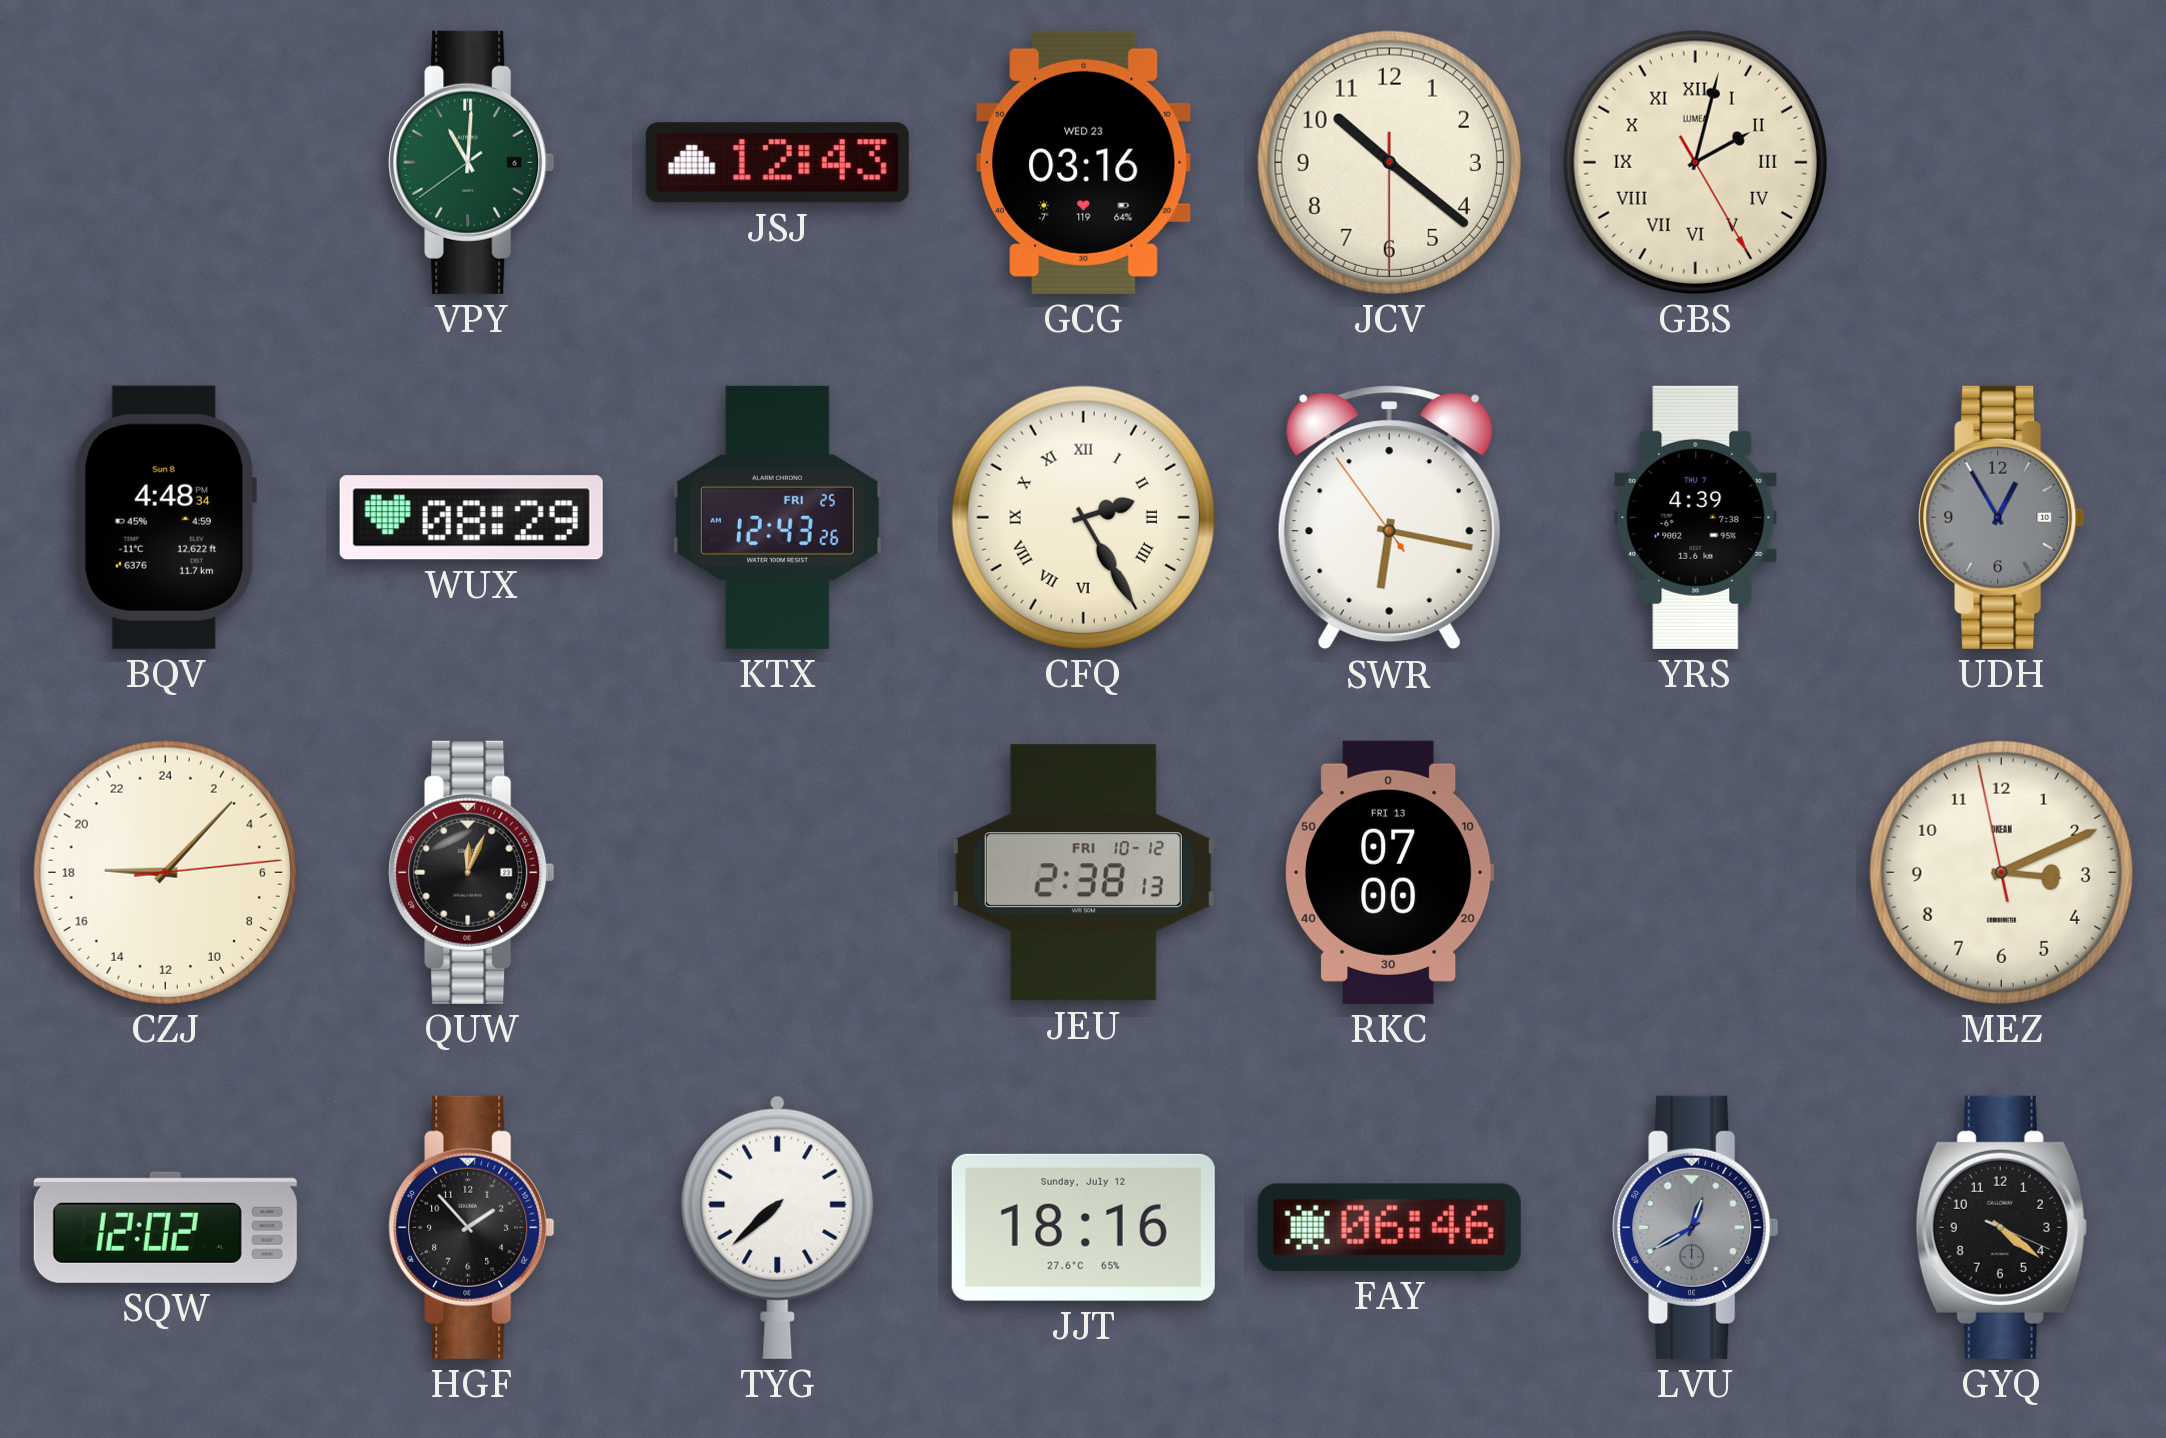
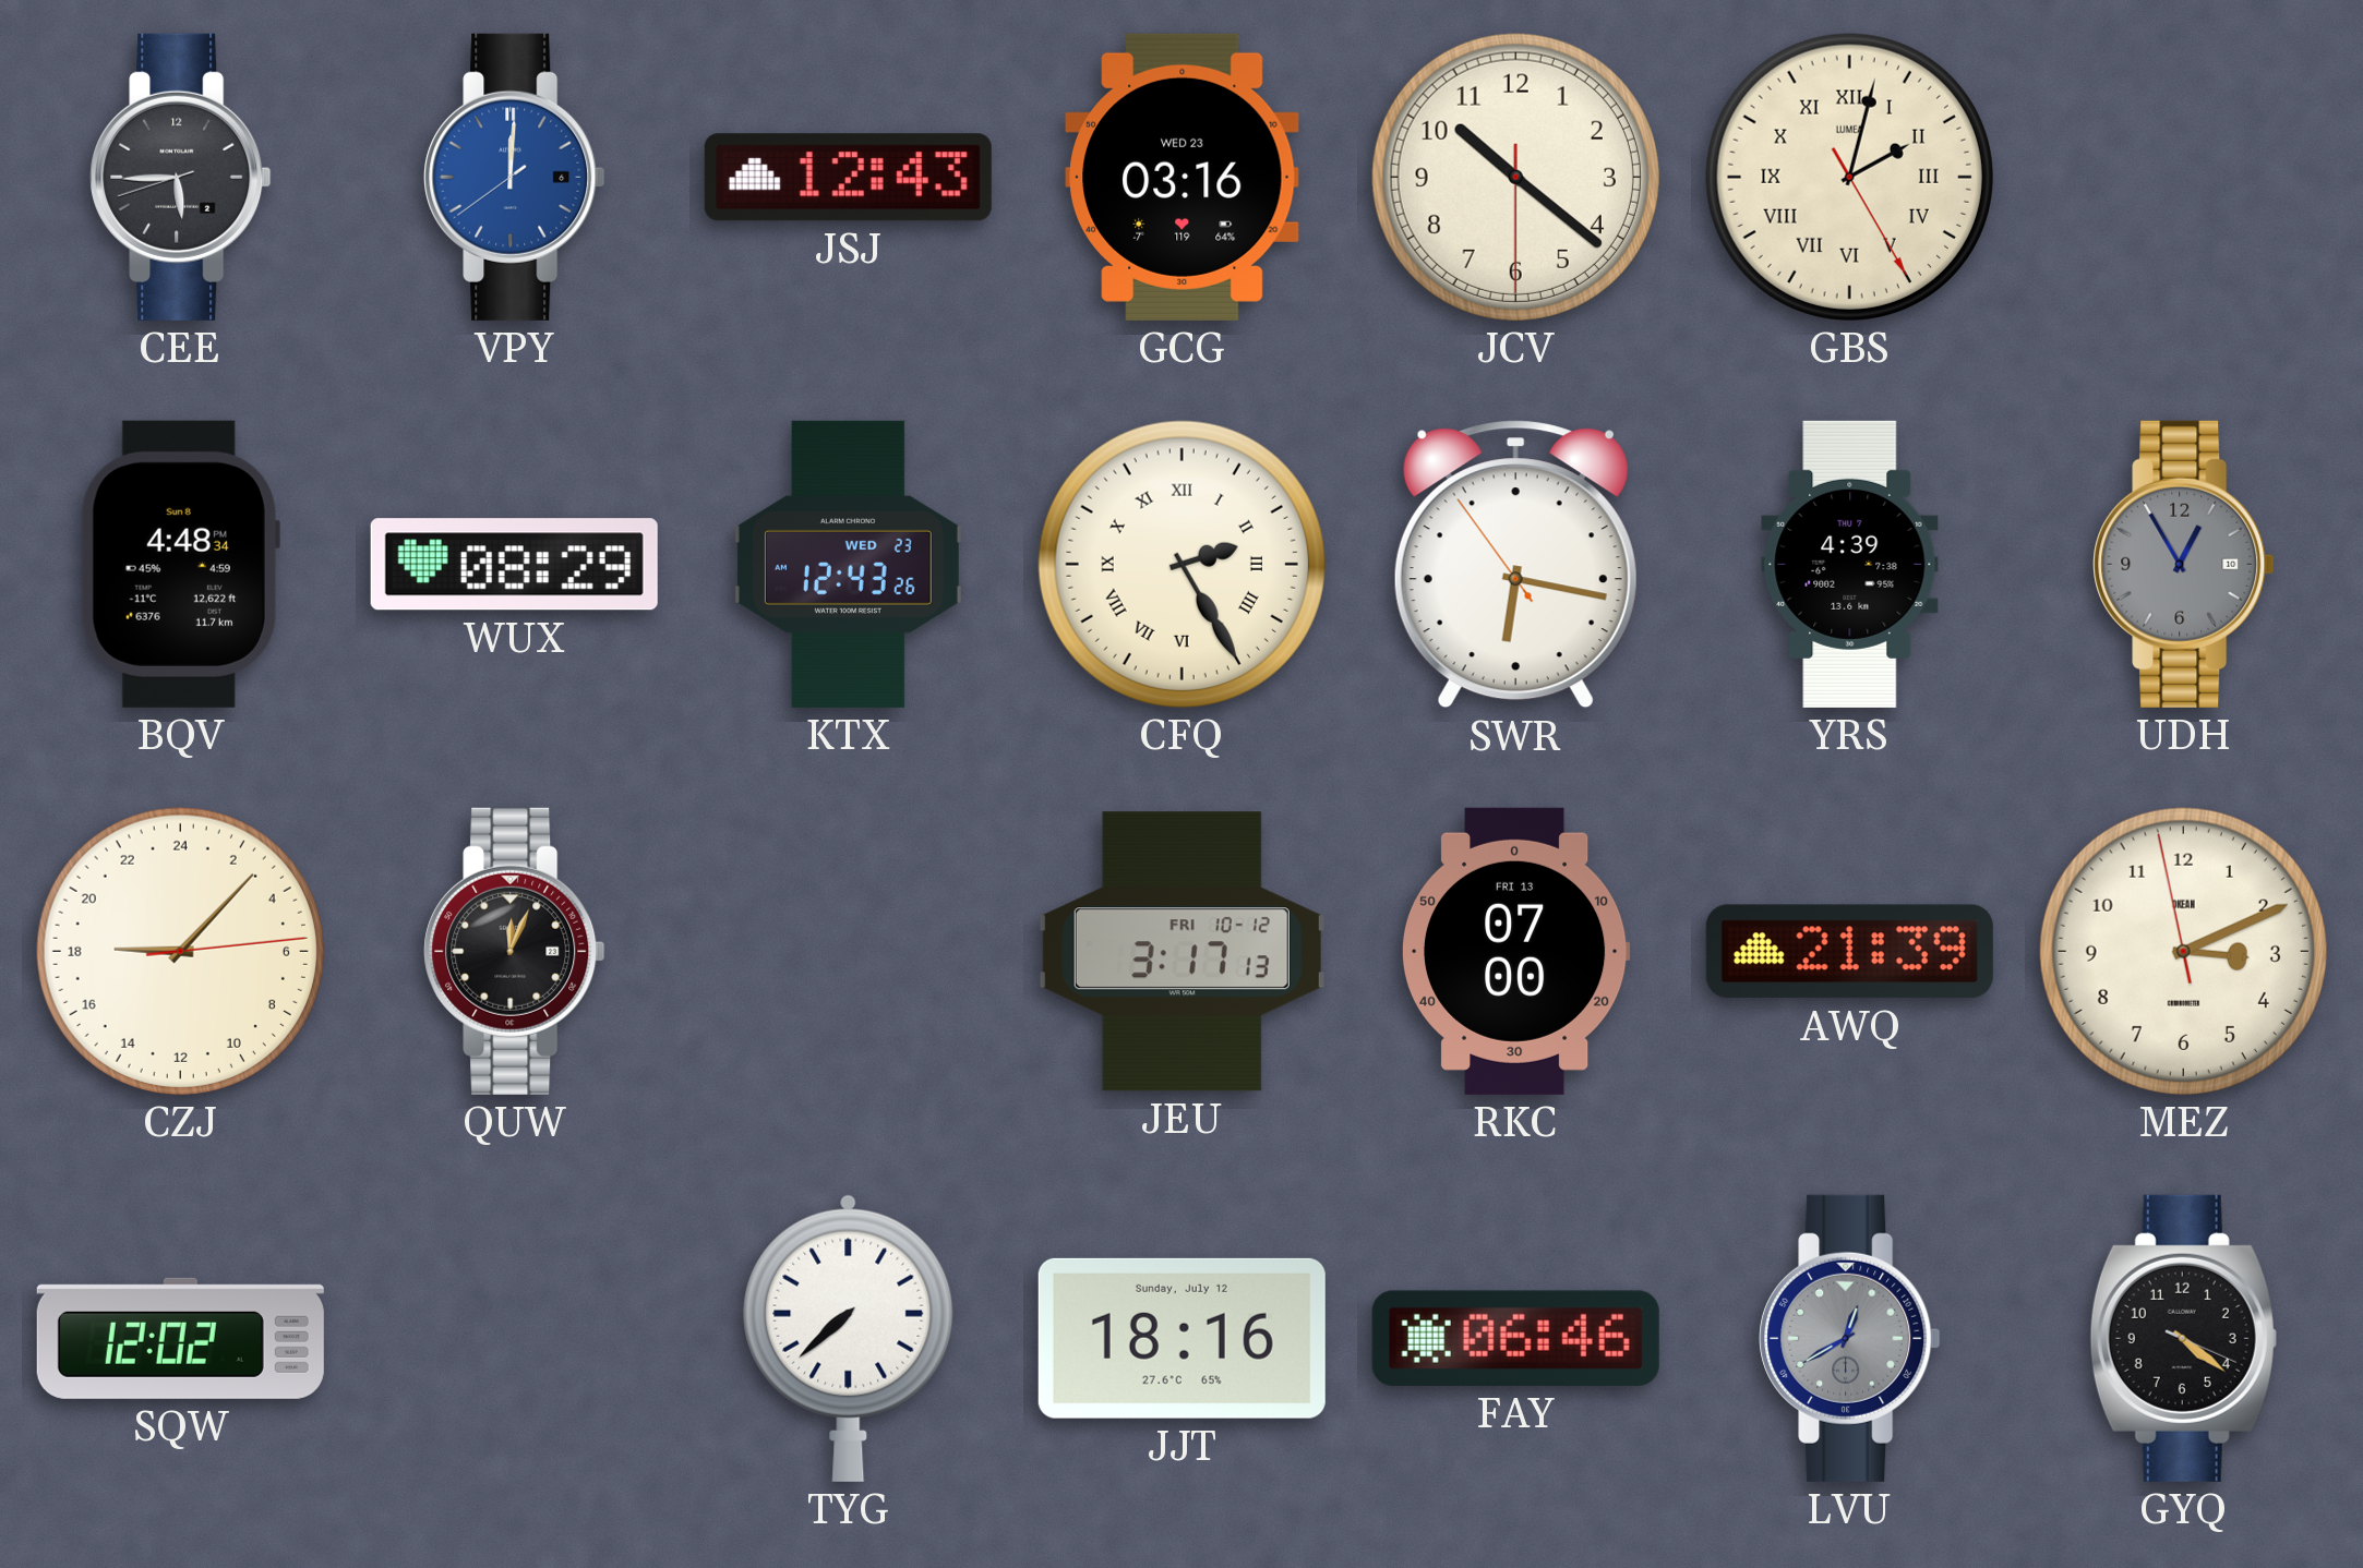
CEE: none -> 5:44
VPY: 11:00 -> 12:00
VPY dial: green -> blue
KTX date: FRI 25 -> WED 23
JEU: 2:38 -> 3:17
AWQ: none -> 21:39
HGF: 1:53 -> none
